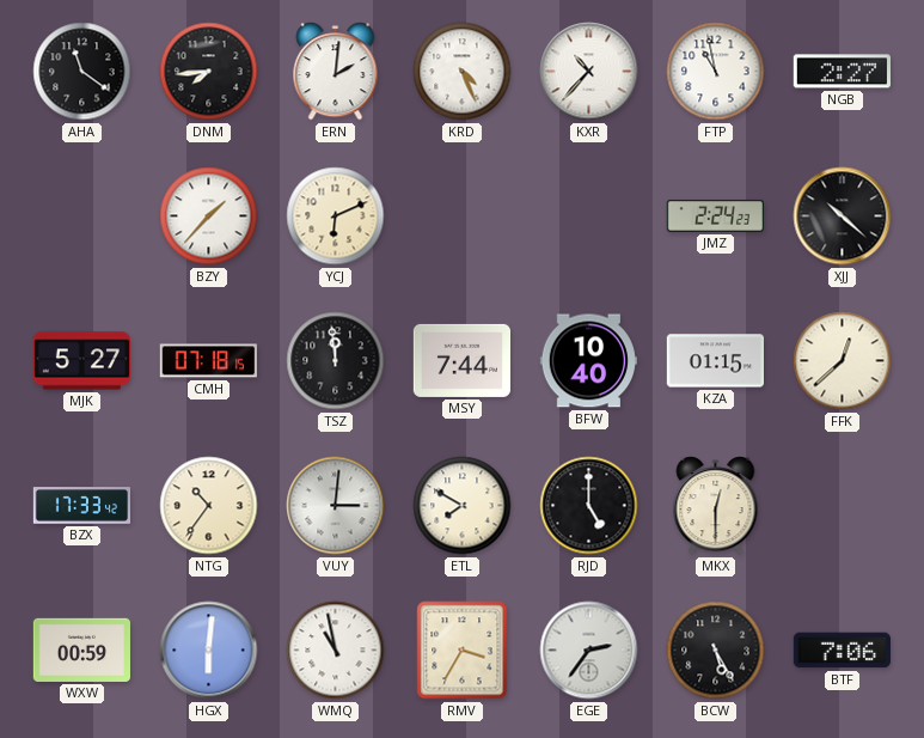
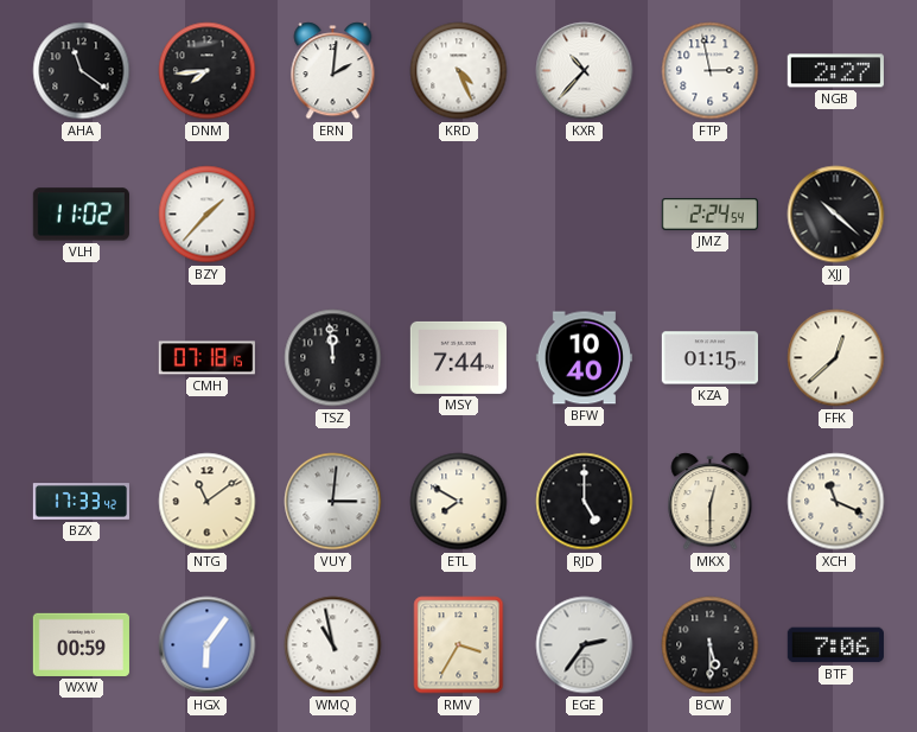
FTP: 10:58 -> 2:58
VLH: none -> 11:02
YCJ: 6:11 -> none
JMZ: 2:24:23 -> 2:24:54
MJK: 5:27 -> none
NTG: 10:36 -> 11:09
XCH: none -> 11:19
HGX: 6:01 -> 6:06
BCW: 5:25 -> 5:30
